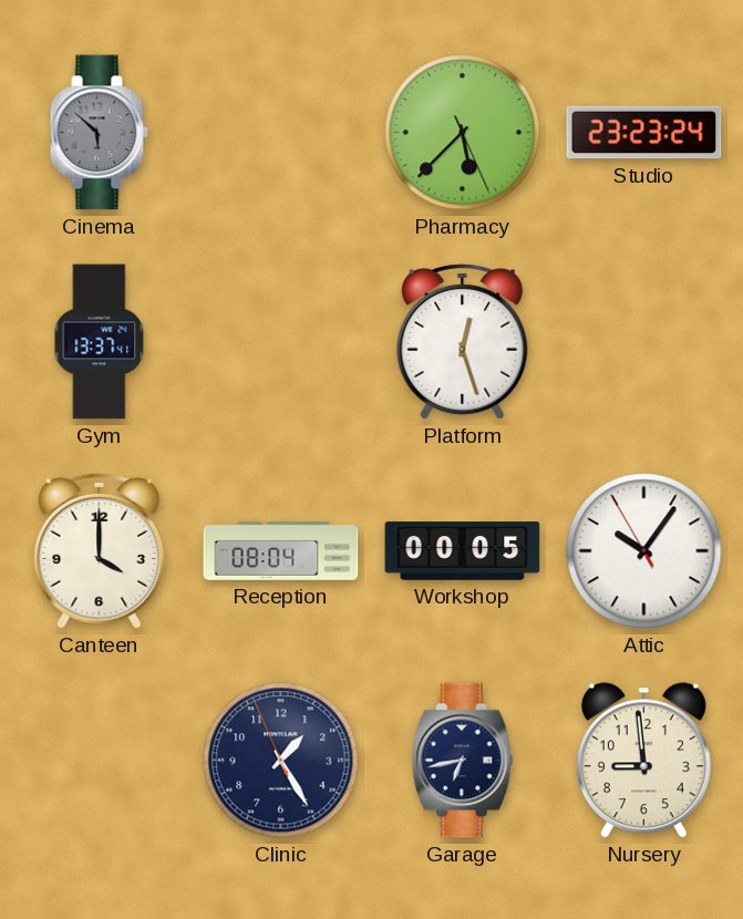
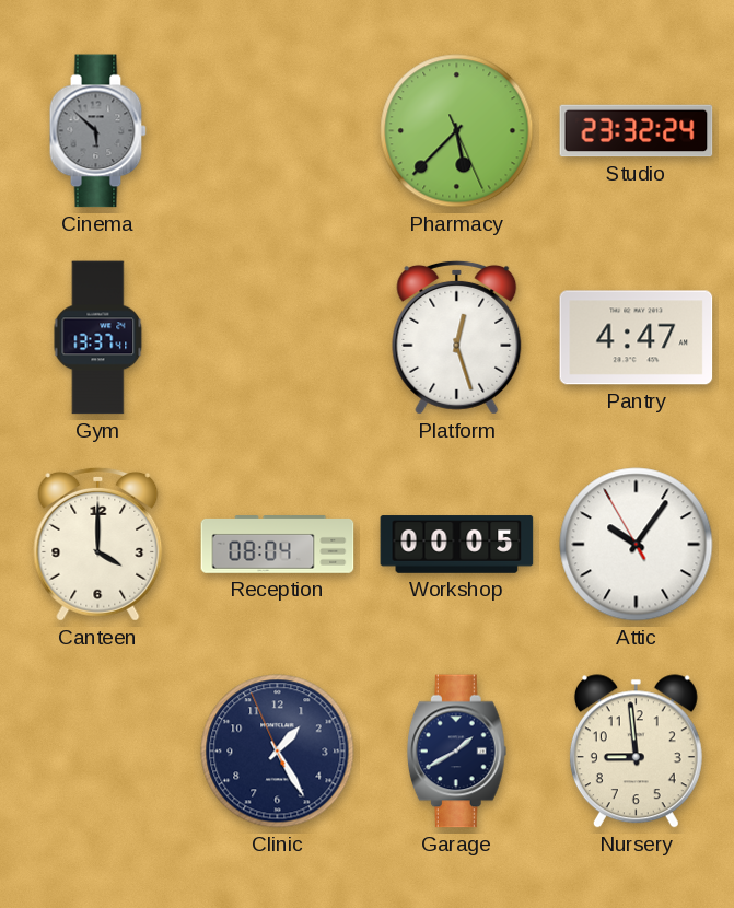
Studio: 23:23 -> 23:32
Pantry: none -> 4:47
Garage: 6:43 -> 1:40
